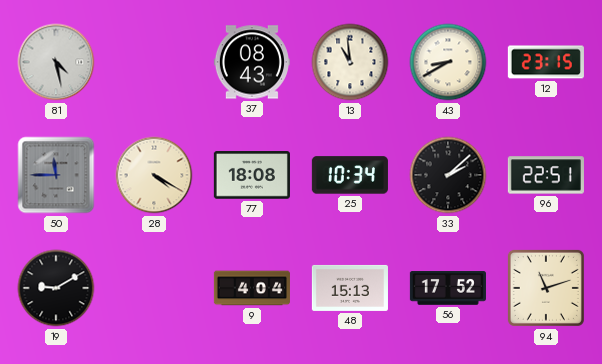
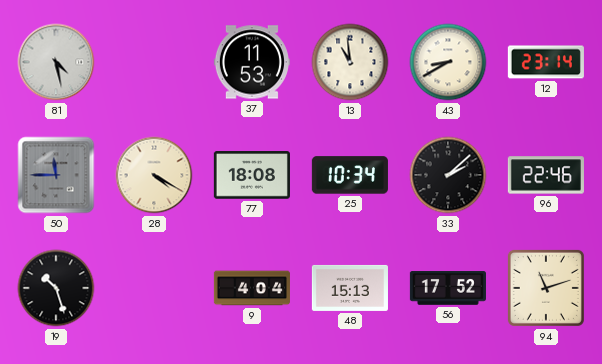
37: 08:43 -> 11:53
12: 23:15 -> 23:14
96: 22:51 -> 22:46
19: 9:10 -> 10:27
